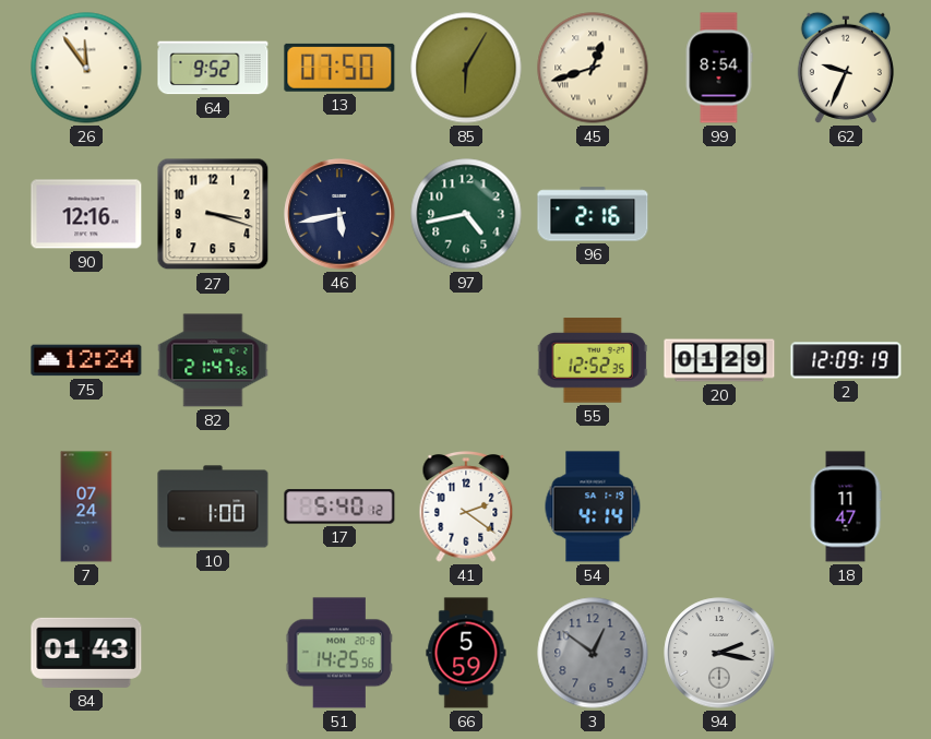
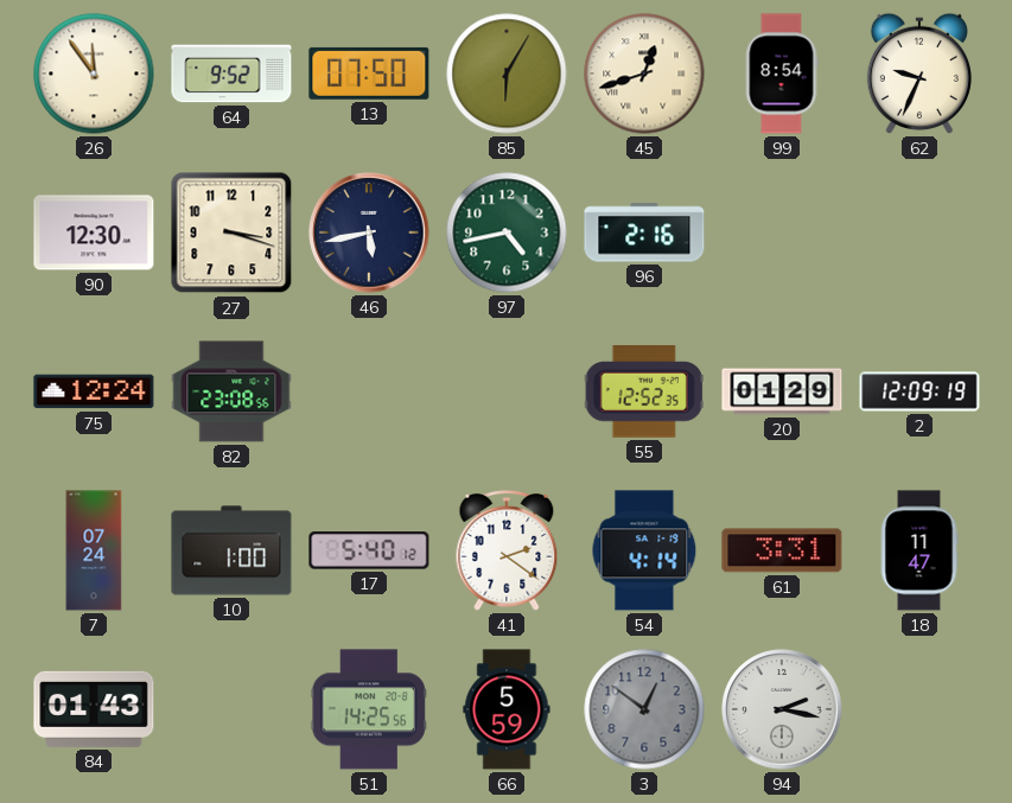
90: 12:16 -> 12:30
82: 21:47 -> 23:08
61: none -> 3:31
